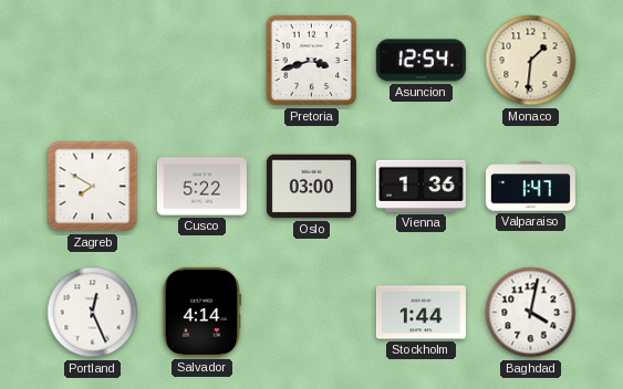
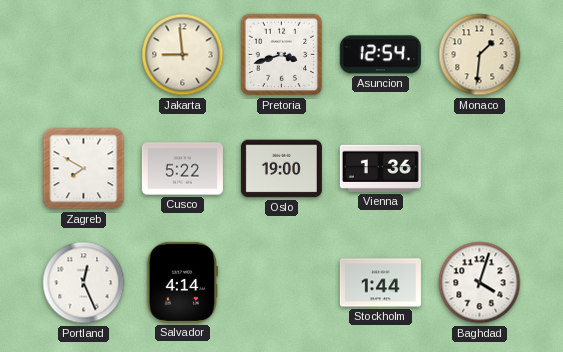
Jakarta: none -> 8:59
Oslo: 03:00 -> 19:00
Valparaiso: 1:47 -> none
Baghdad: 4:02 -> 4:03
